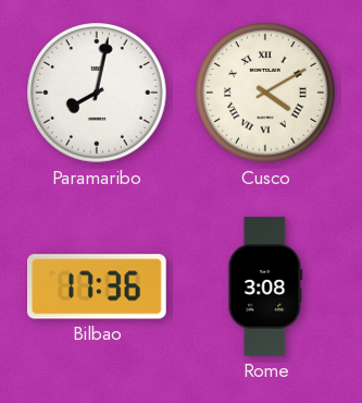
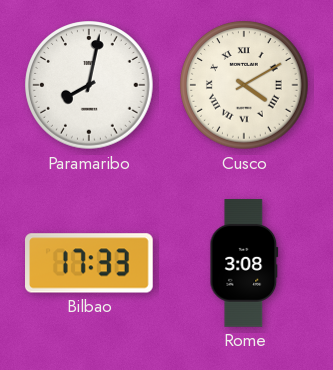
Bilbao: 17:36 -> 17:33
